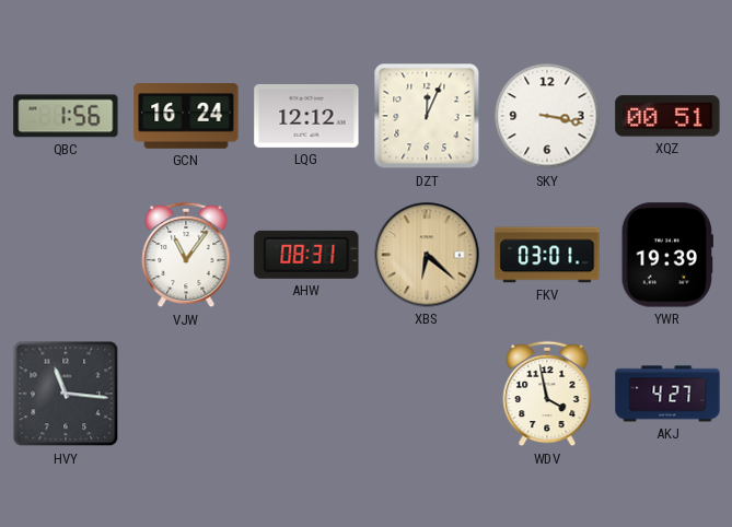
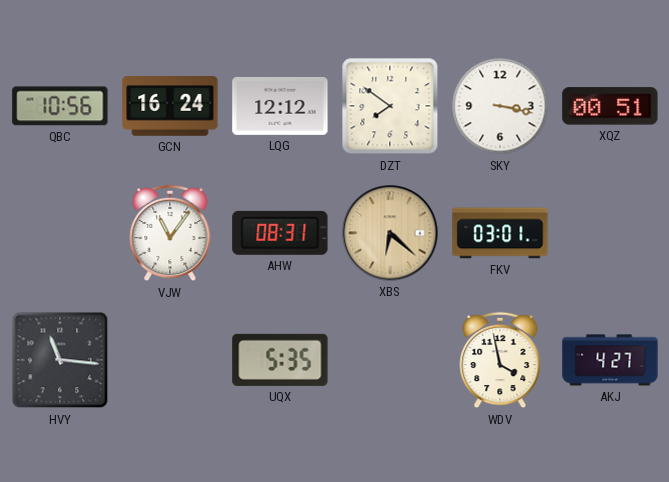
QBC: 1:56 -> 10:56
DZT: 12:04 -> 7:51
YWR: 19:39 -> none
UQX: none -> 5:35
